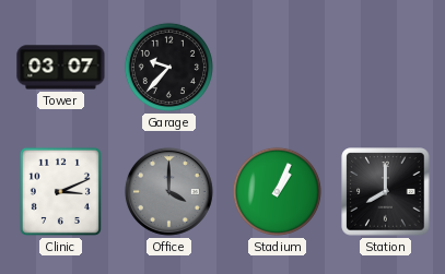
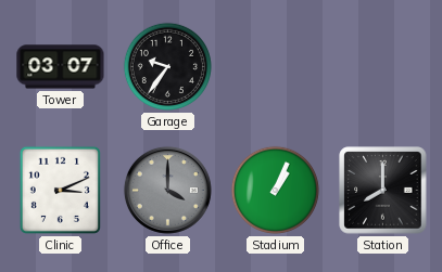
Garage: 9:37 -> 9:36
